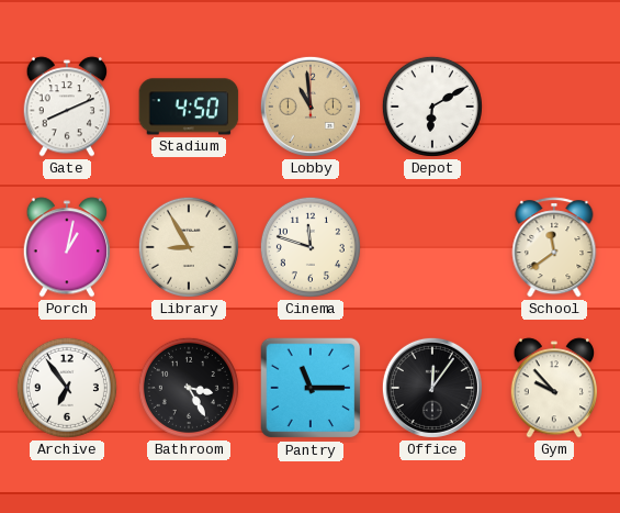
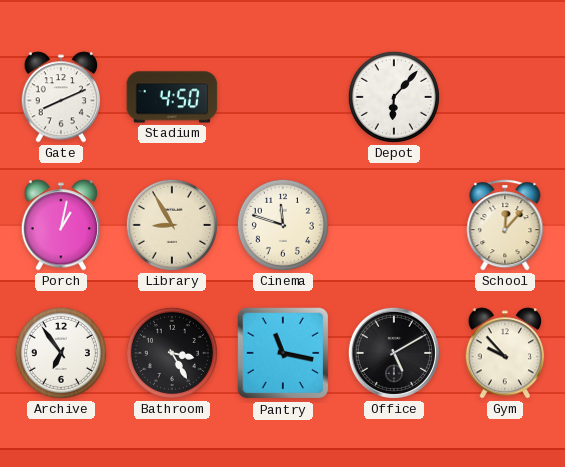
Lobby: 10:59 -> none
Depot: 6:10 -> 6:07
School: 11:39 -> 12:07
Pantry: 11:15 -> 11:17
Office: 12:06 -> 5:10
